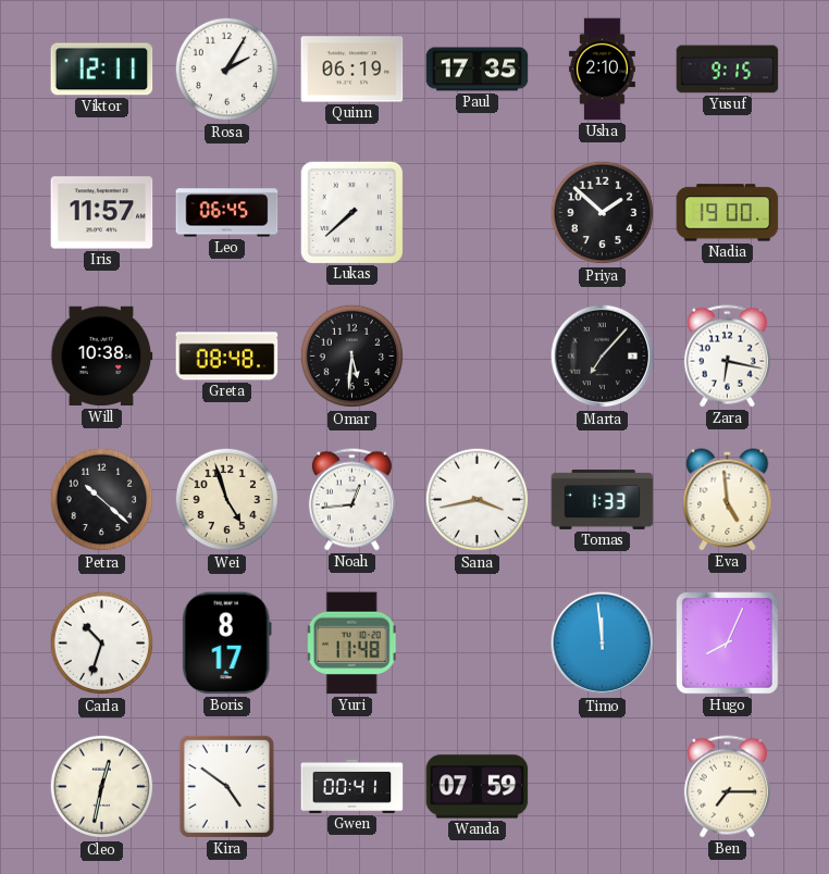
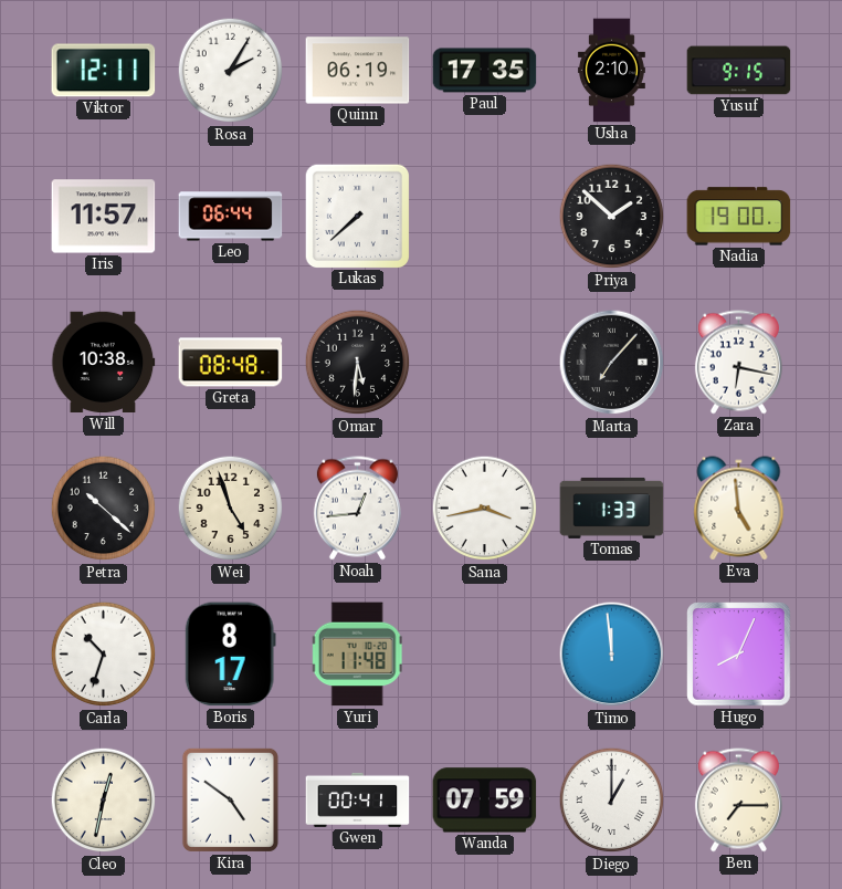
Leo: 06:45 -> 06:44
Diego: none -> 1:00
